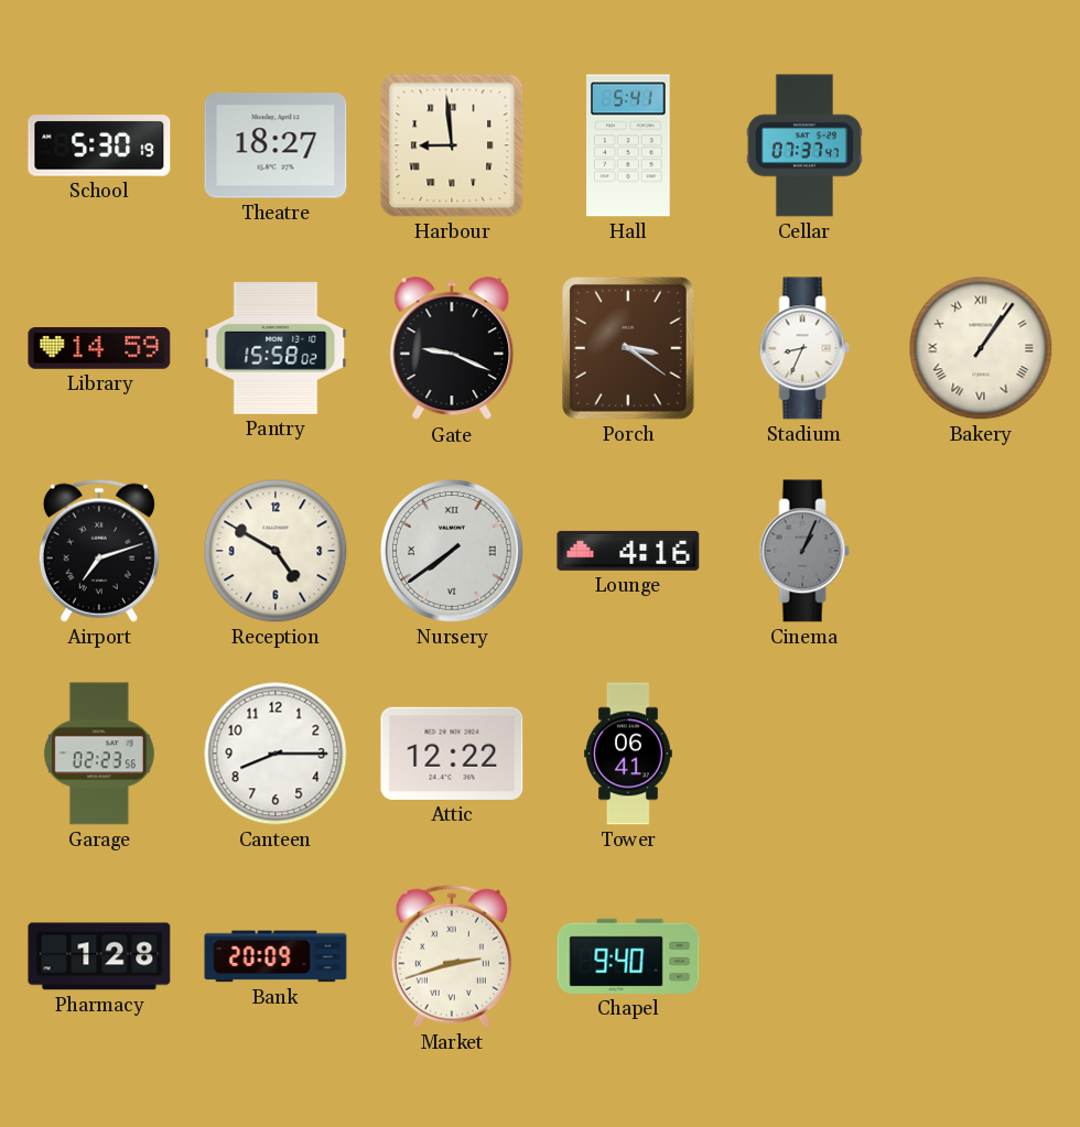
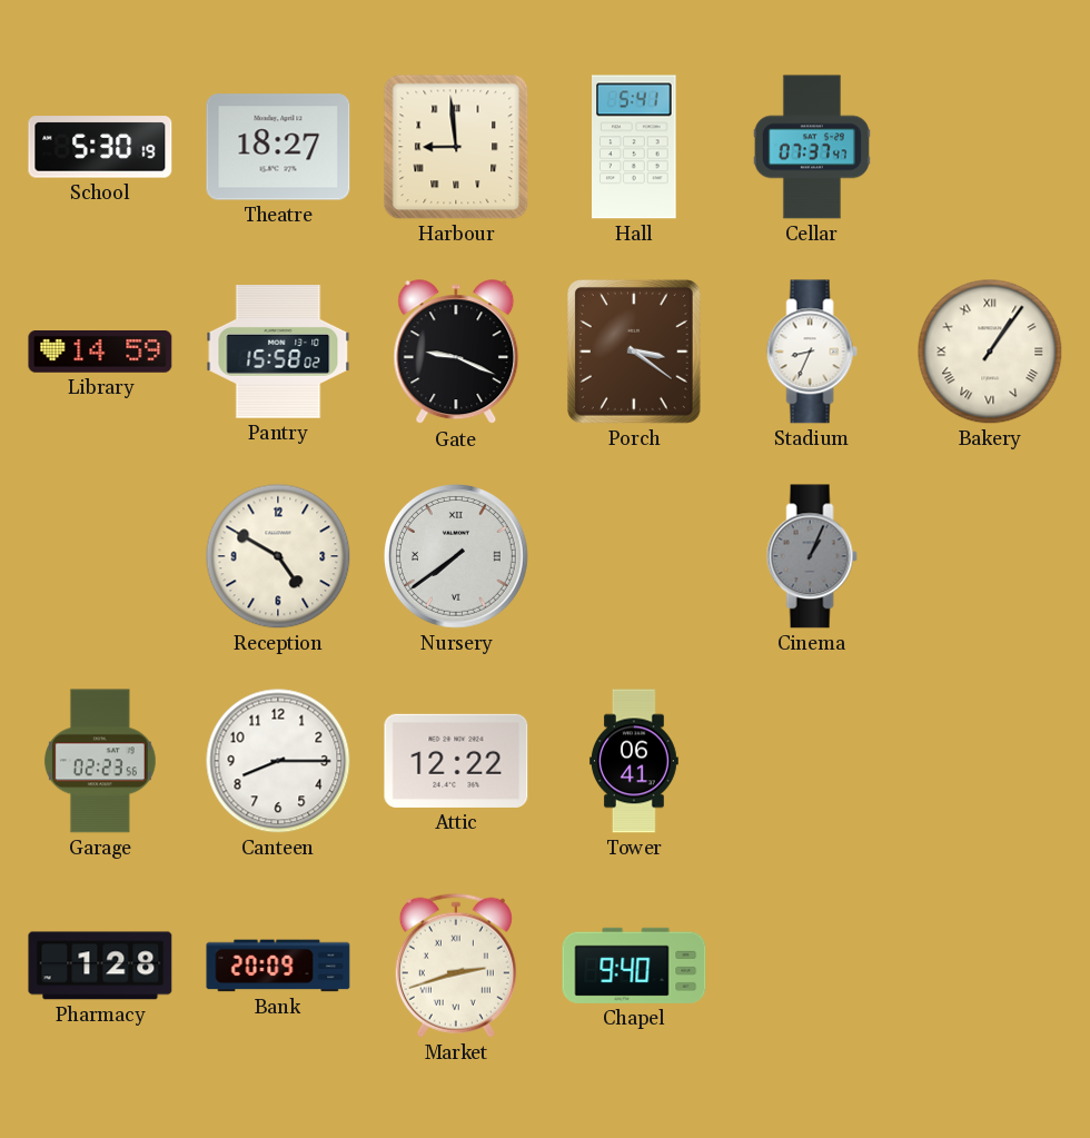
Airport: 7:12 -> none
Lounge: 4:16 -> none
